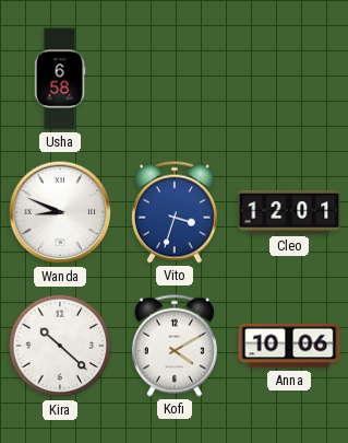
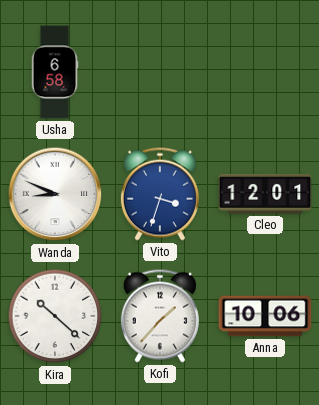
Kofi: 4:10 -> 1:37
